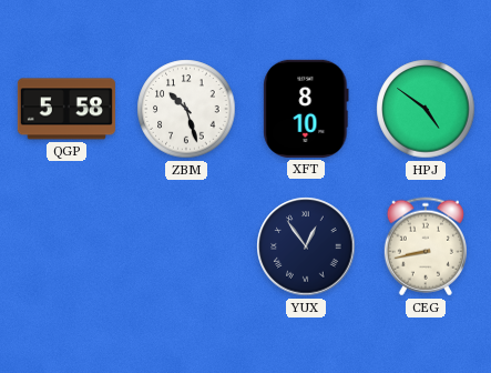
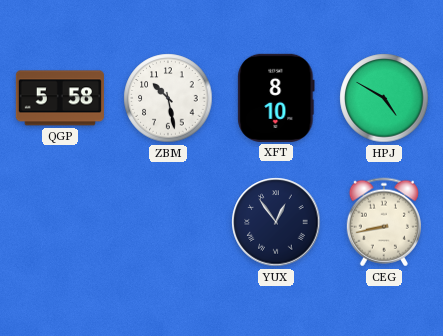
ZBM: 10:27 -> 10:28
HPJ: 4:51 -> 4:50
